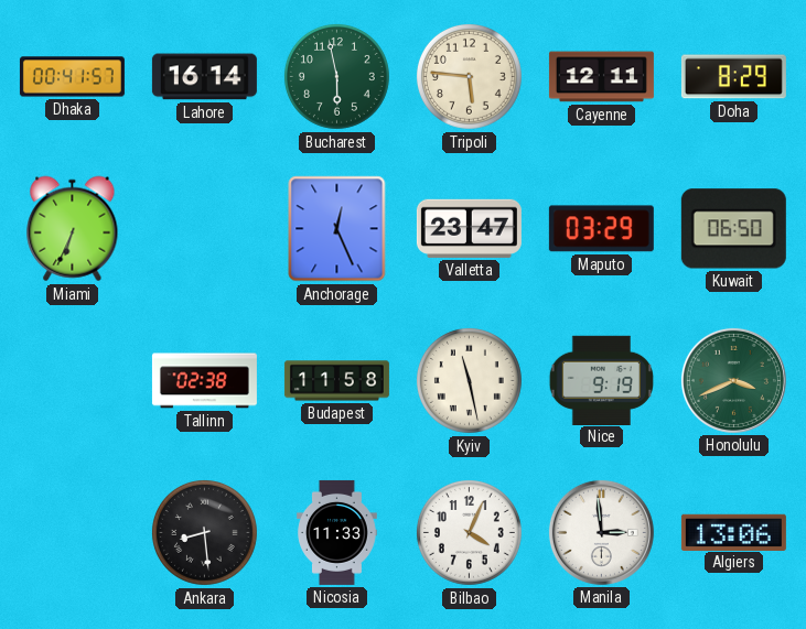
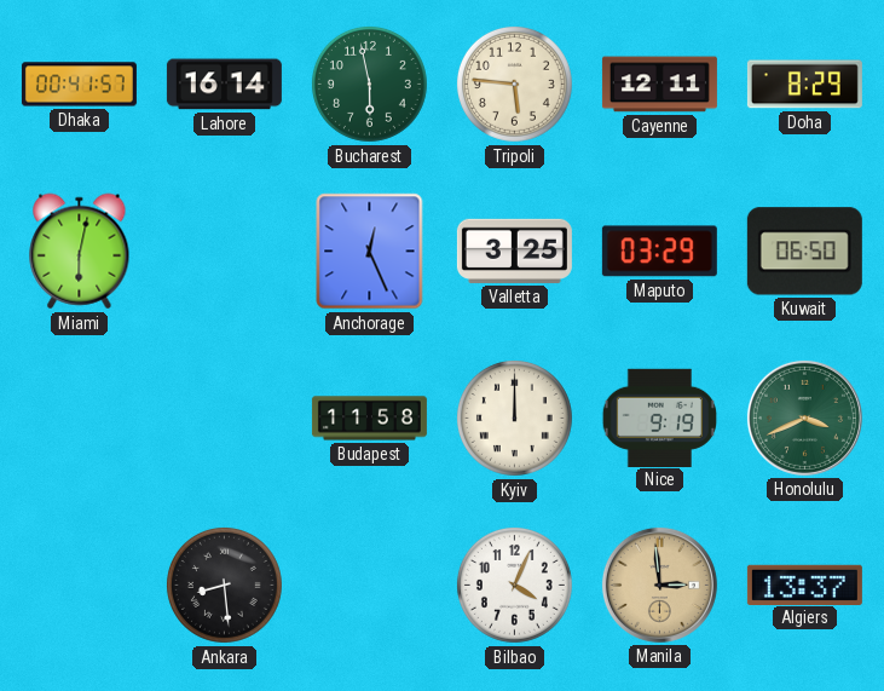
Miami: 6:34 -> 6:02
Valletta: 23:47 -> 3:25
Tallinn: 02:38 -> none
Kyiv: 11:28 -> 12:00
Nicosia: 11:33 -> none
Manila dial: white -> champagne
Algiers: 13:06 -> 13:37
